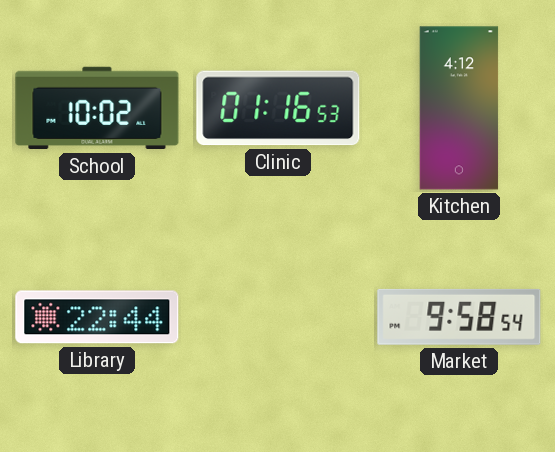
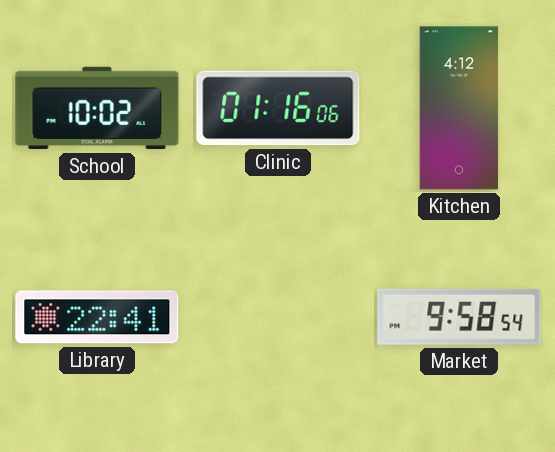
Clinic: 01:16:53 -> 01:16:06
Library: 22:44 -> 22:41
